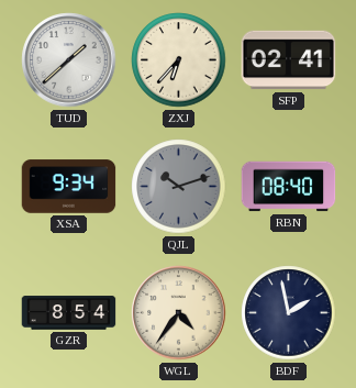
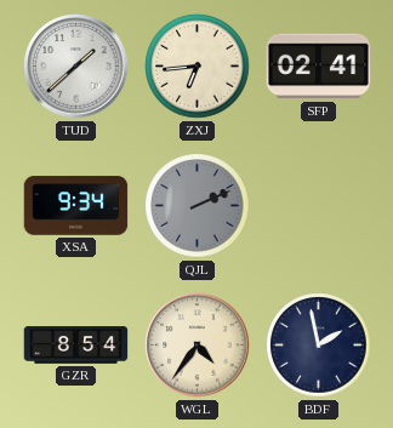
ZXJ: 6:37 -> 6:44
QJL: 10:12 -> 2:11
RBN: 08:40 -> none
